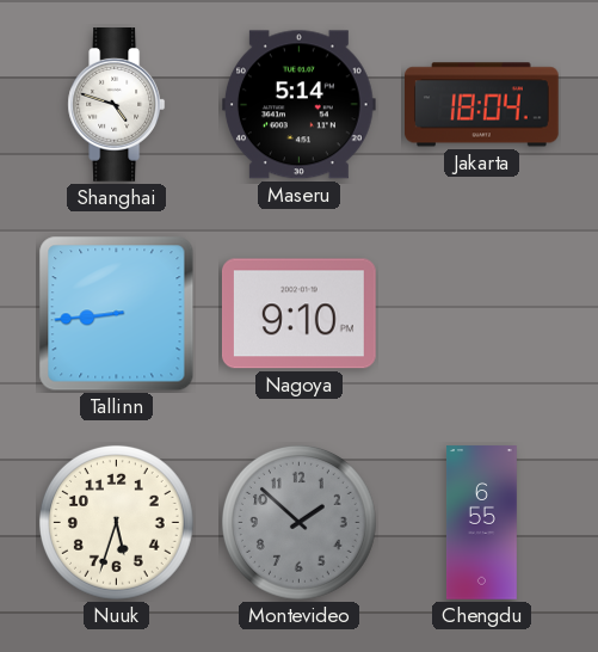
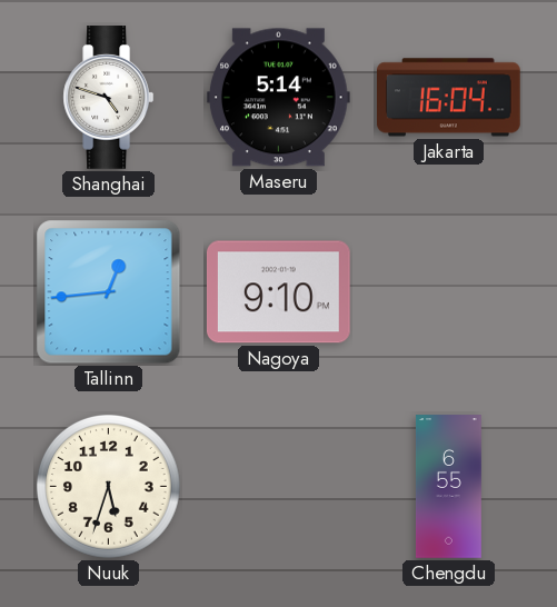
Jakarta: 18:04 -> 16:04
Tallinn: 8:44 -> 12:44
Montevideo: 1:52 -> none
